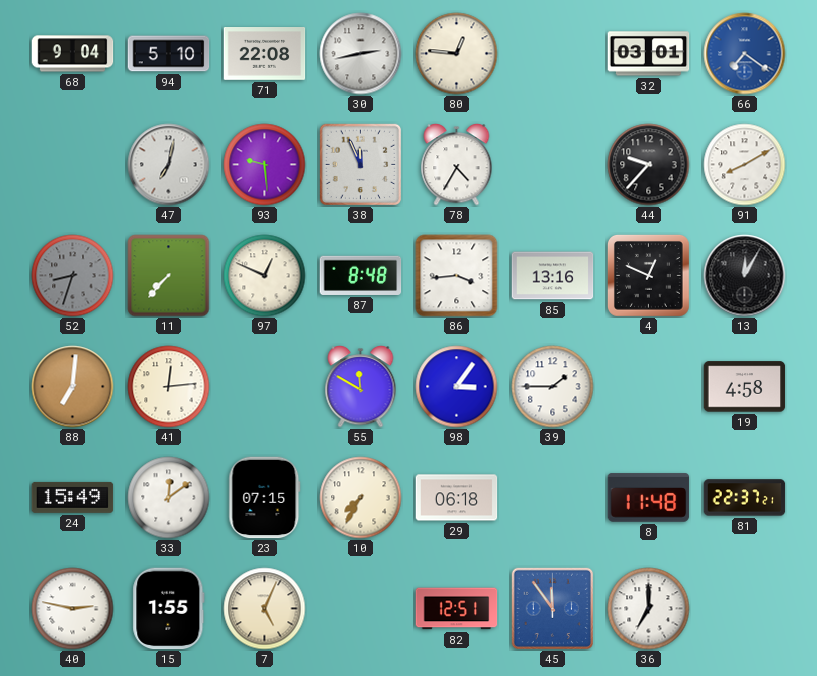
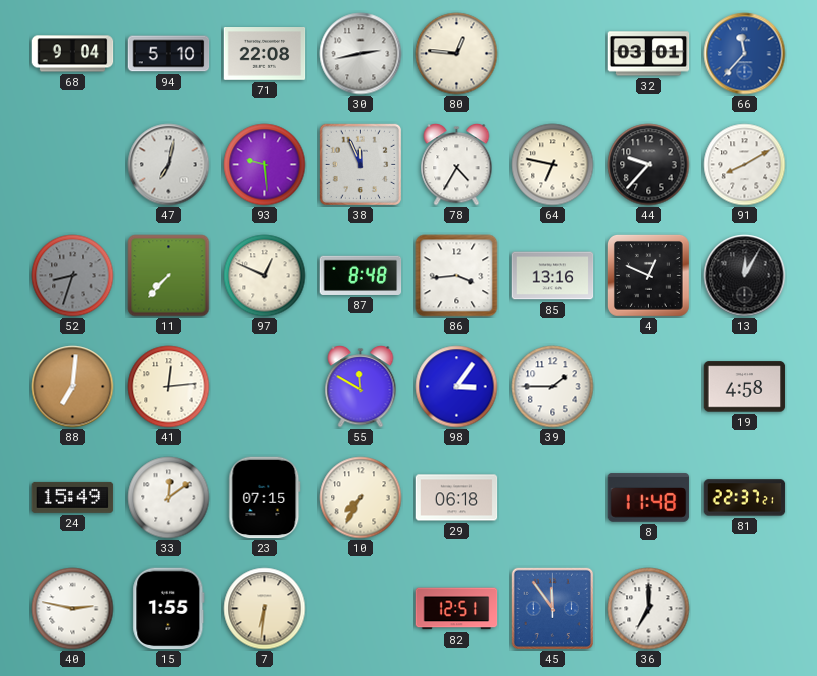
66: 7:21 -> 11:37
64: none -> 6:47
7: 5:04 -> 6:31
